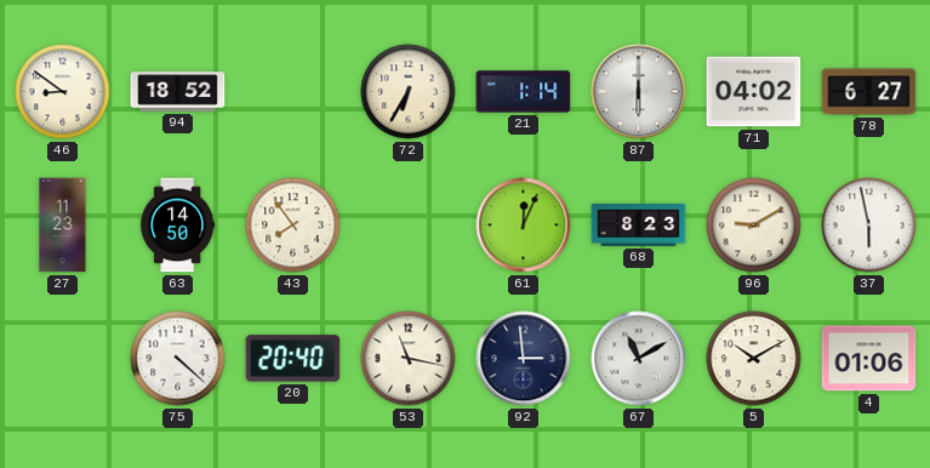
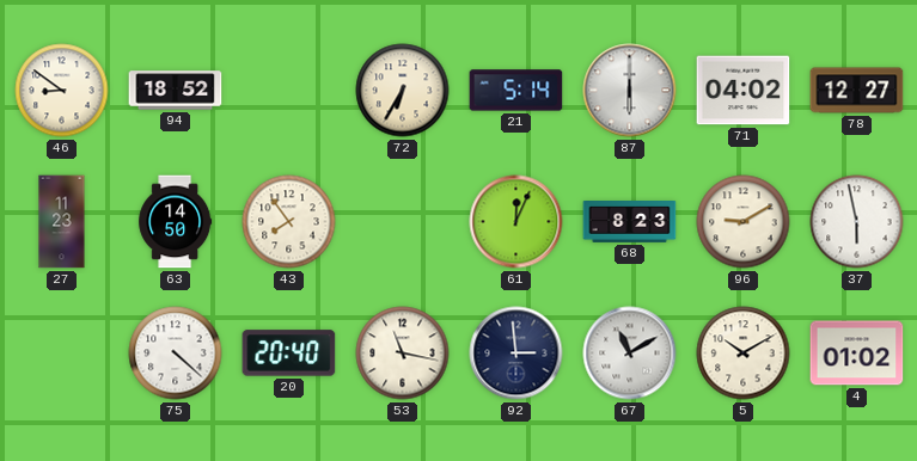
21: 1:14 -> 5:14
78: 6:27 -> 12:27
4: 01:06 -> 01:02
